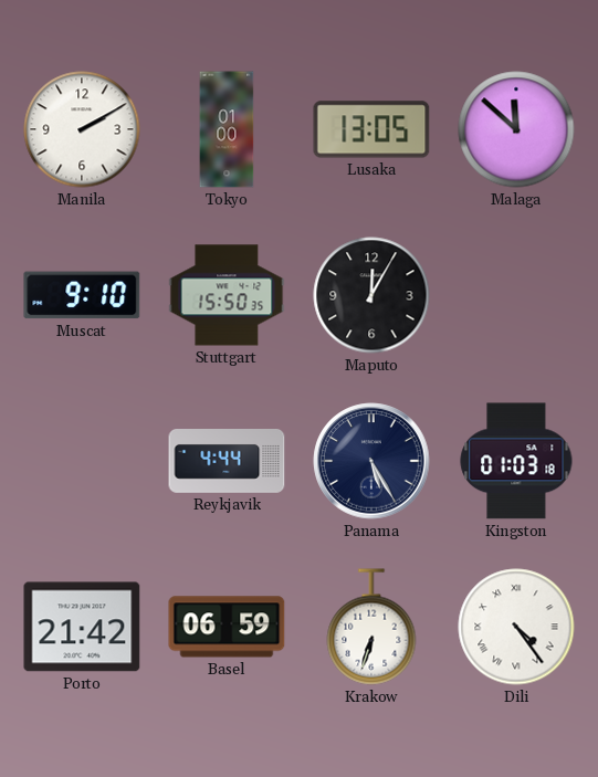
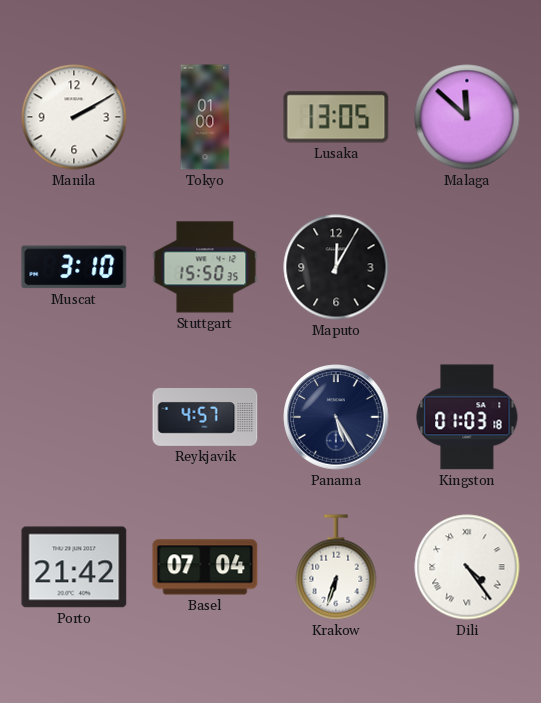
Muscat: 9:10 -> 3:10
Reykjavik: 4:44 -> 4:57
Basel: 06:59 -> 07:04
